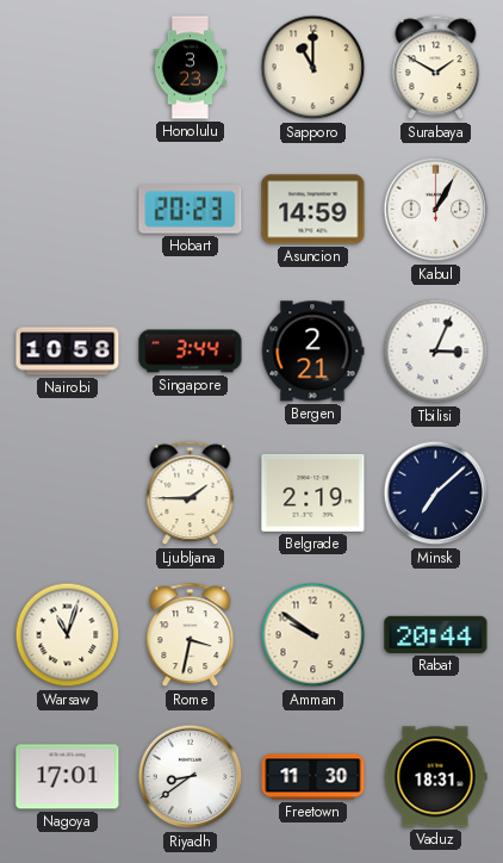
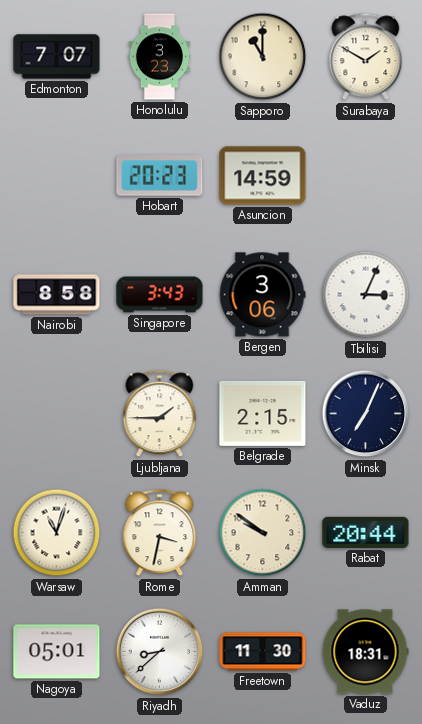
Edmonton: none -> 7:07
Kabul: 1:05 -> none
Nairobi: 10:58 -> 8:58
Singapore: 3:44 -> 3:43
Bergen: 2:21 -> 3:06
Belgrade: 2:19 -> 2:15
Minsk: 7:08 -> 7:04
Nagoya: 17:01 -> 05:01
Riyadh: 8:39 -> 8:38
